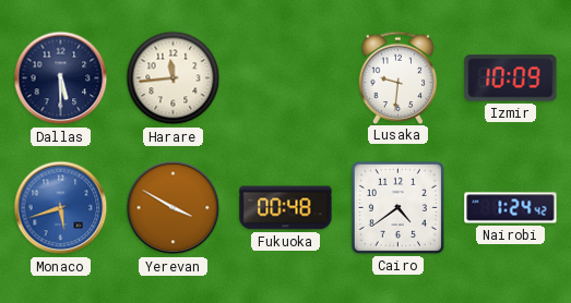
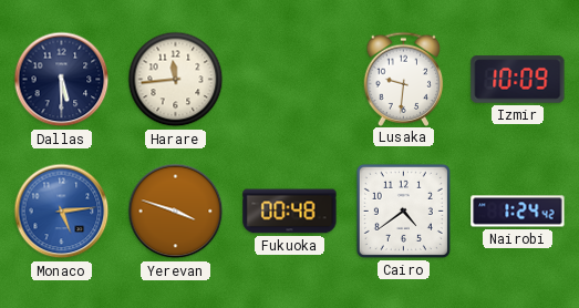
Monaco: 5:42 -> 5:14
Yerevan: 3:50 -> 3:48
